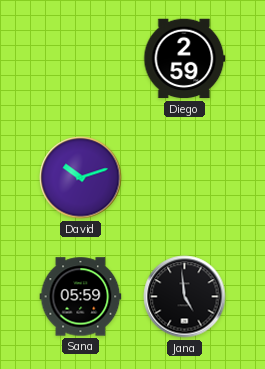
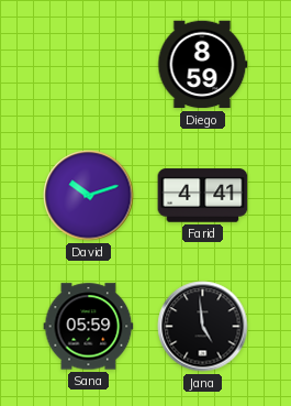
Diego: 2:59 -> 8:59
Farid: none -> 4:41
